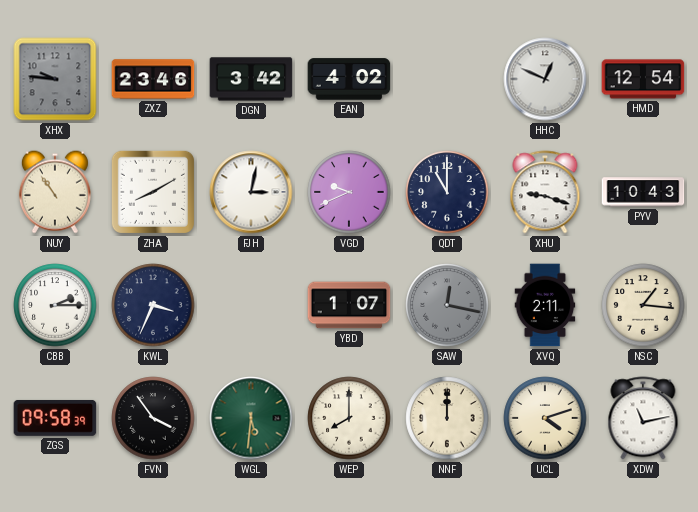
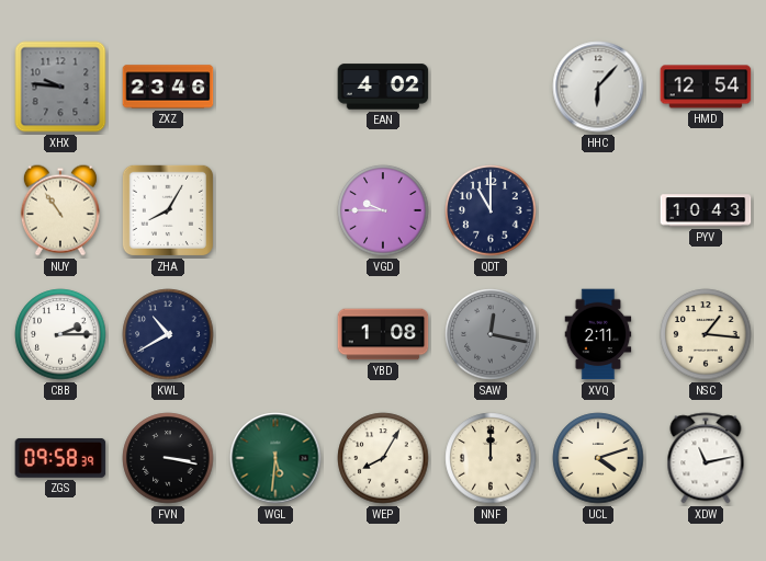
DGN: 3:42 -> none
HHC: 12:49 -> 6:07
ZHA: 8:10 -> 8:05
FJH: 3:02 -> none
VGD: 9:41 -> 9:45
XHU: 9:18 -> none
KWL: 3:34 -> 10:40
YBD: 1:07 -> 1:08
FVN: 3:54 -> 3:17
WEP: 8:00 -> 8:05
